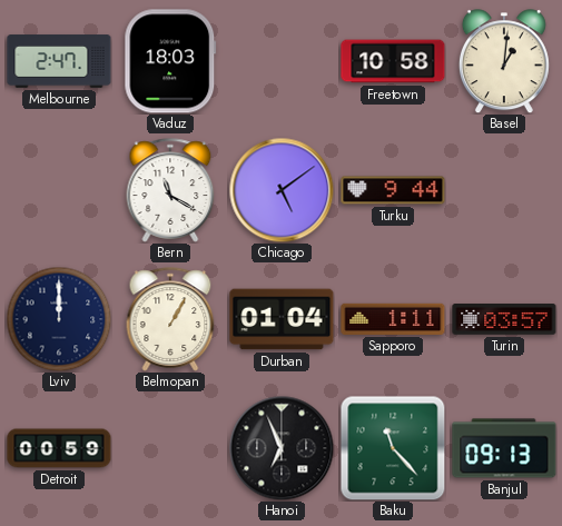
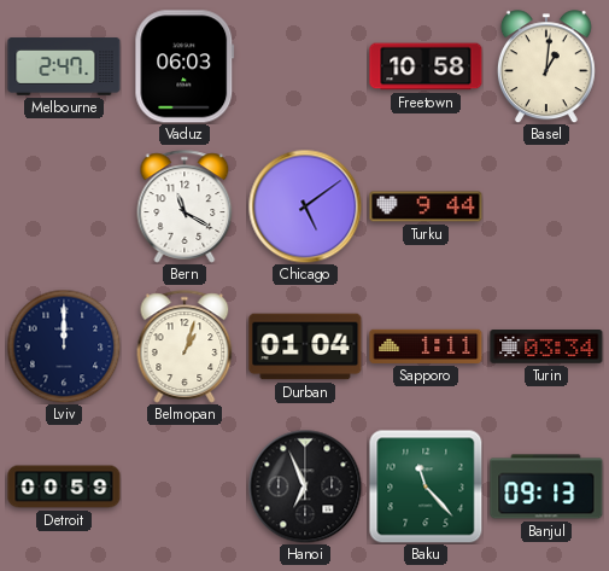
Vaduz: 18:03 -> 06:03
Belmopan: 1:05 -> 1:03
Turin: 03:57 -> 03:34
